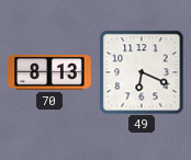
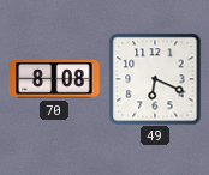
70: 8:13 -> 8:08
